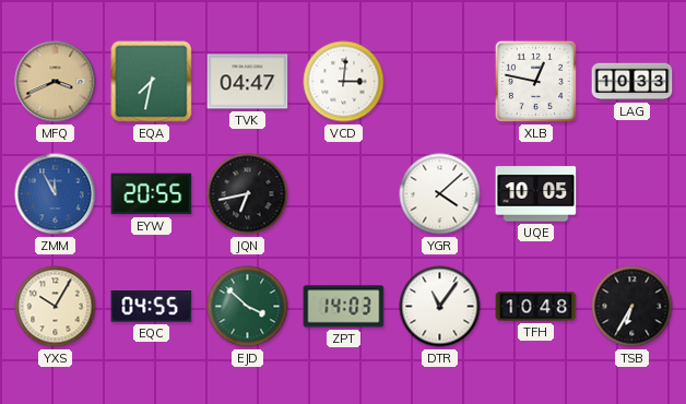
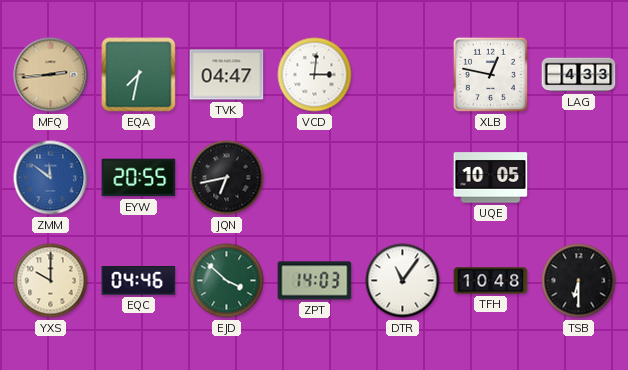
MFQ: 3:41 -> 2:44
LAG: 10:33 -> 4:33
ZMM: 11:55 -> 11:51
YGR: 4:08 -> none
YXS: 10:05 -> 10:00
EQC: 04:55 -> 04:46
TSB: 6:35 -> 6:30
